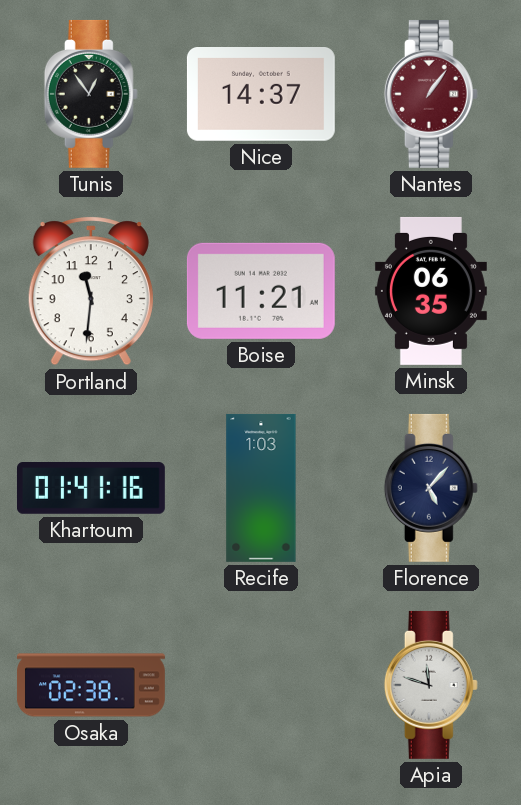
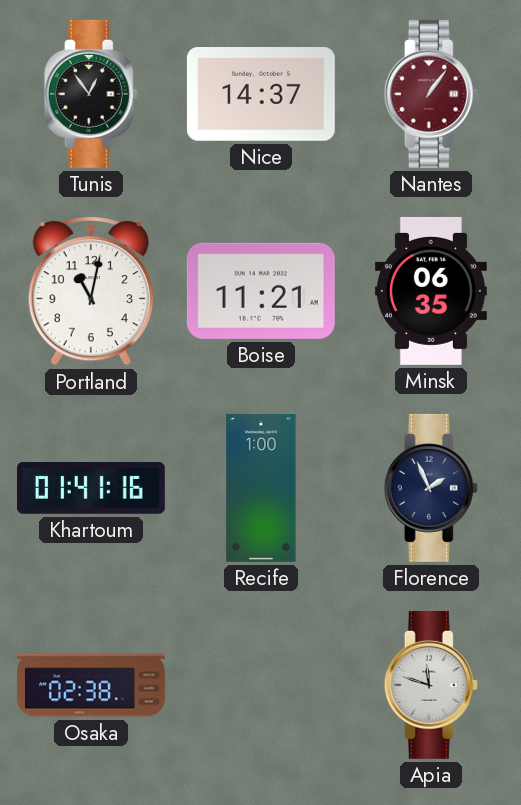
Portland: 11:31 -> 11:02
Recife: 1:03 -> 1:00
Florence: 5:07 -> 1:56
